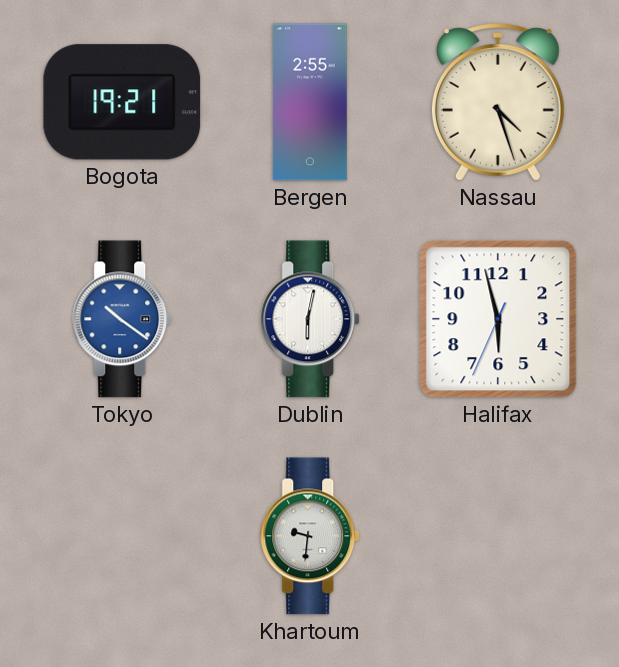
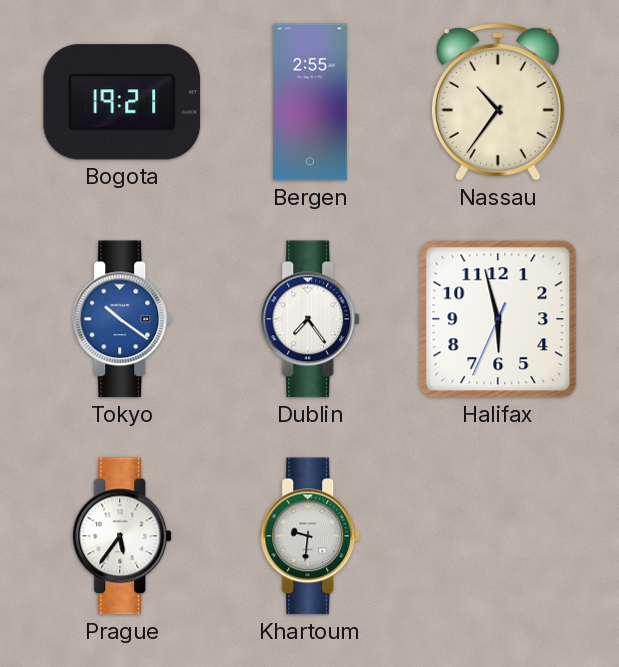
Nassau: 4:27 -> 10:36
Dublin: 6:02 -> 7:24
Prague: none -> 5:36
